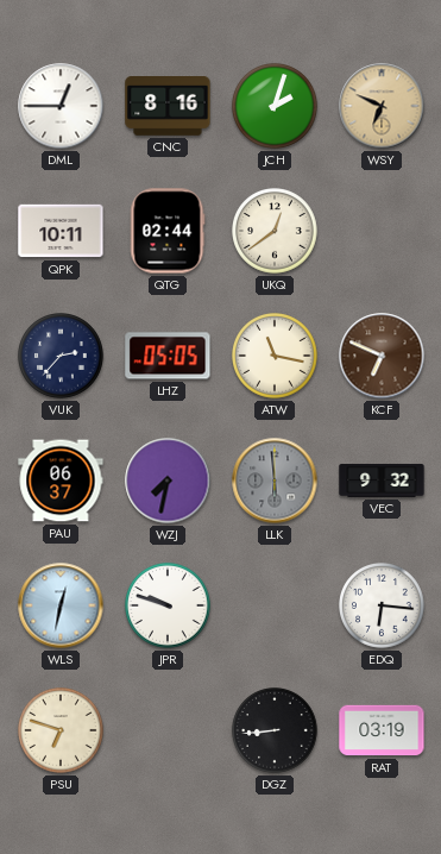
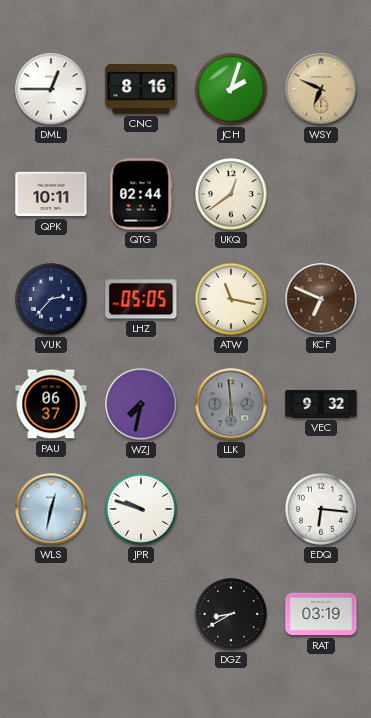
PSU: 6:48 -> none
DGZ: 8:44 -> 8:40
